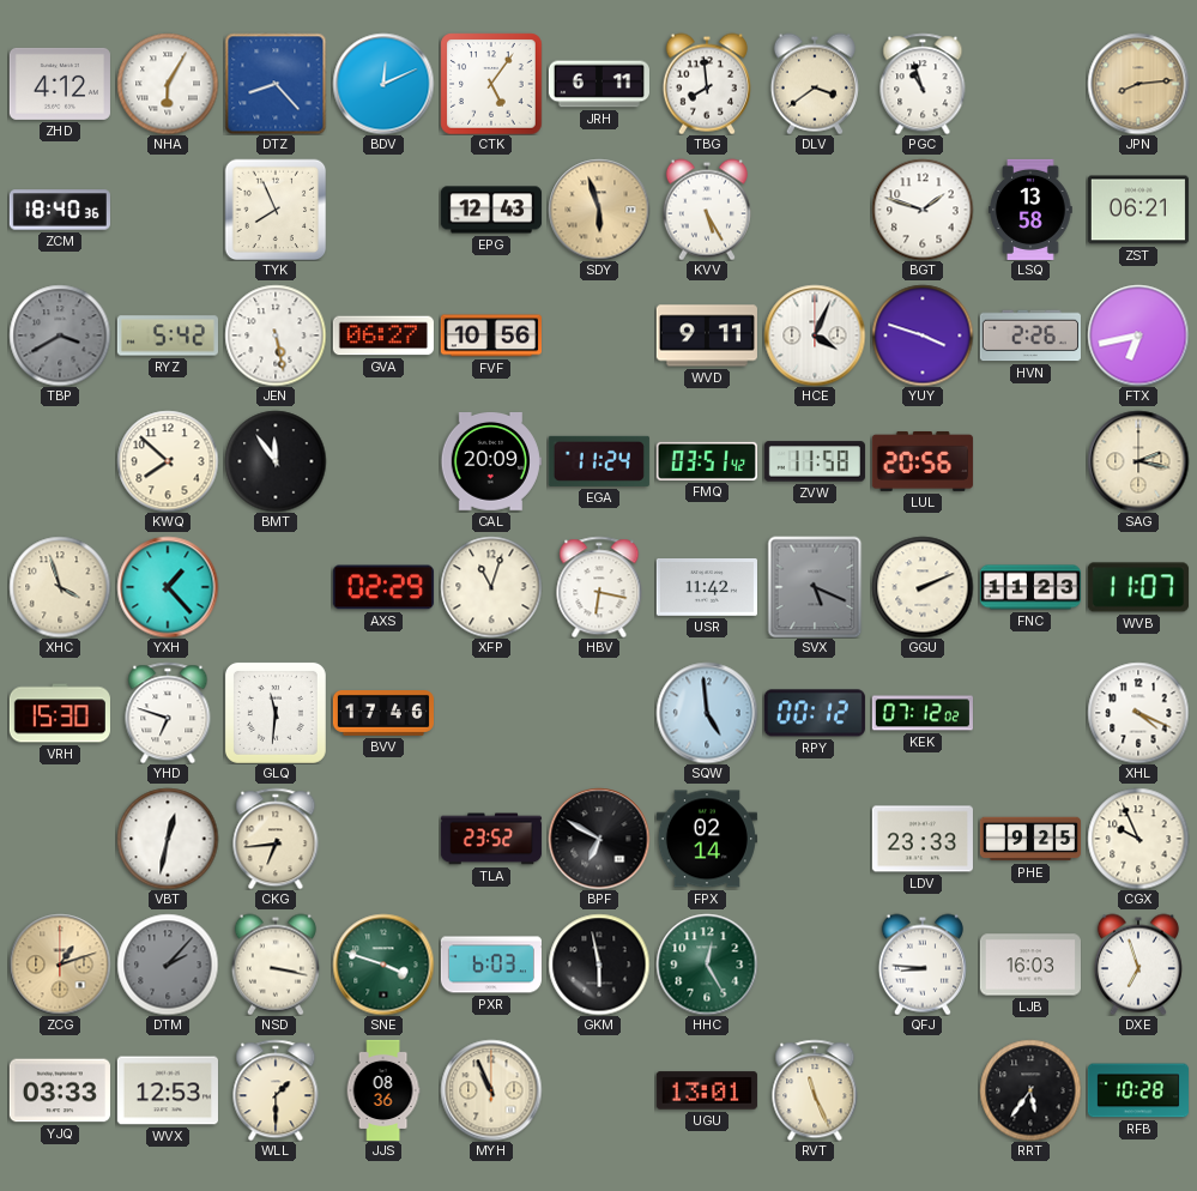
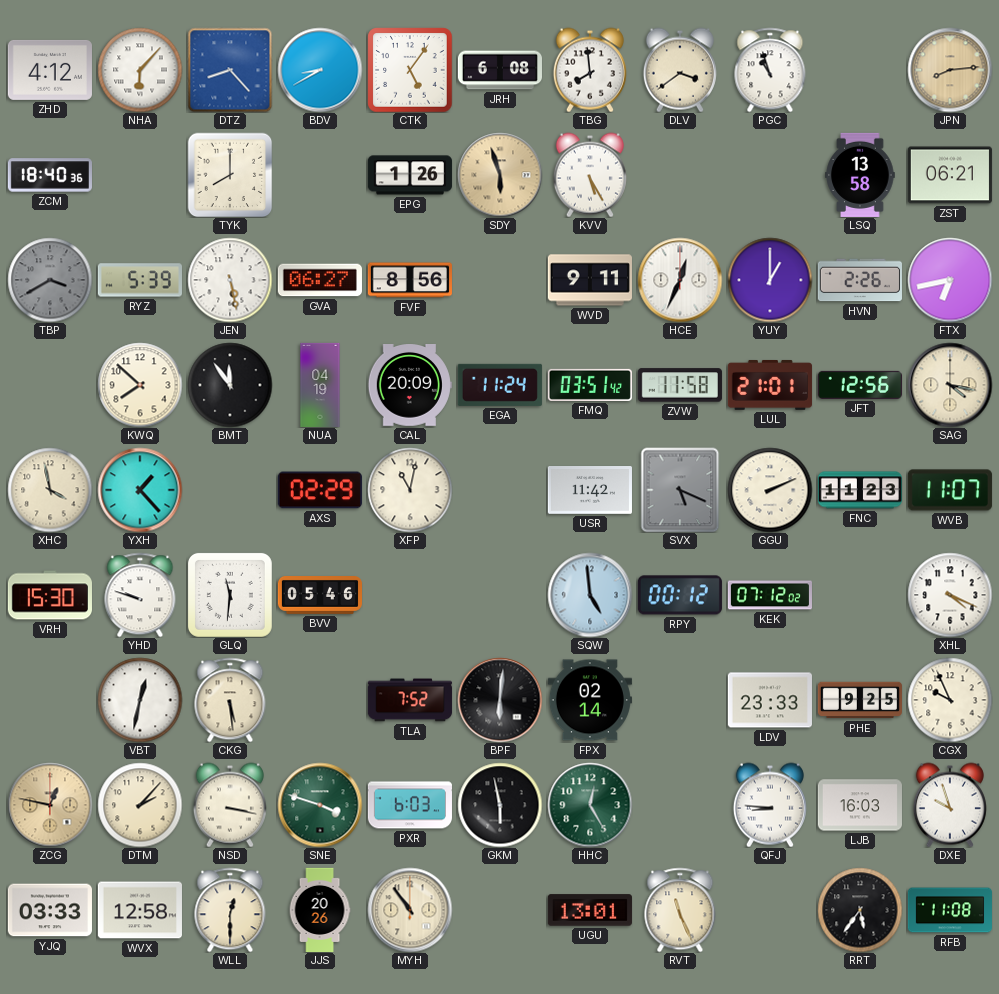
NHA: 6:05 -> 6:07
BDV: 12:11 -> 8:40
JRH: 6:11 -> 6:08
TYK: 7:56 -> 8:00
EPG: 12:43 -> 1:26
BGT: 1:48 -> none
RYZ: 5:42 -> 5:39
FVF: 10:56 -> 8:56
HCE: 4:04 -> 12:34
YUY: 3:48 -> 1:00
NUA: none -> 04:19
LUL: 20:56 -> 21:01
JFT: none -> 12:56
SAG: 2:17 -> 4:17
XHC: 3:57 -> 3:58
XFP: 11:03 -> 11:02
HBV: 6:17 -> none
YHD: 6:48 -> 9:48
BVV: 17:46 -> 05:46
CKG: 6:44 -> 5:29
TLA: 23:52 -> 7:52
BPF: 6:50 -> 6:01
ZCG: 1:12 -> 12:47
DTM dial: grey -> cream
DXE: 6:57 -> 9:57
WVX: 12:53 -> 12:58
WLL: 1:30 -> 12:30
JJS: 08:36 -> 20:26
MYH: 10:56 -> 10:54
RFB: 10:28 -> 11:08
